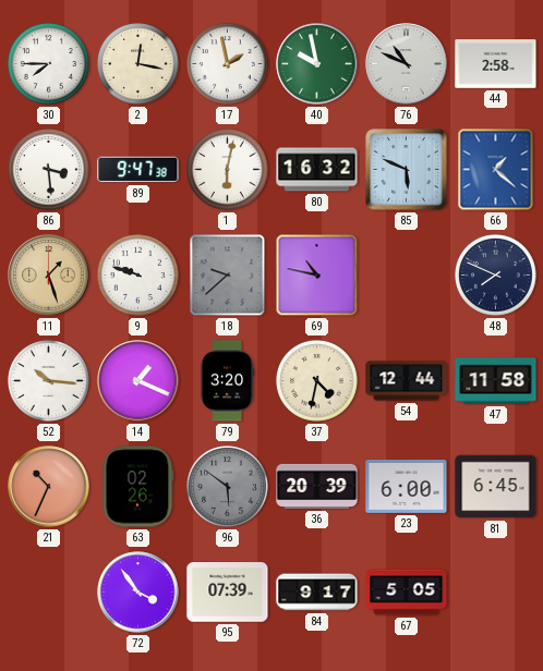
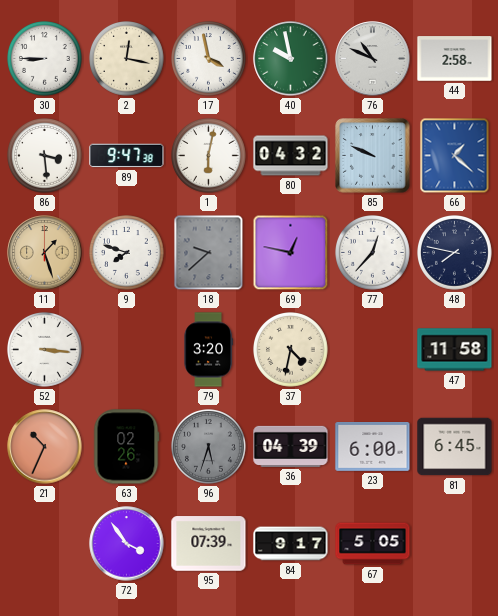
30: 7:45 -> 8:45
17: 1:58 -> 3:58
80: 16:32 -> 04:32
85: 5:49 -> 9:49
9: 9:48 -> 7:48
69: 10:47 -> 12:47
77: none -> 12:37
48: 7:49 -> 7:47
52: 10:16 -> 3:16
14: 1:19 -> none
54: 12:44 -> none
96: 5:51 -> 5:33
36: 20:39 -> 04:39
